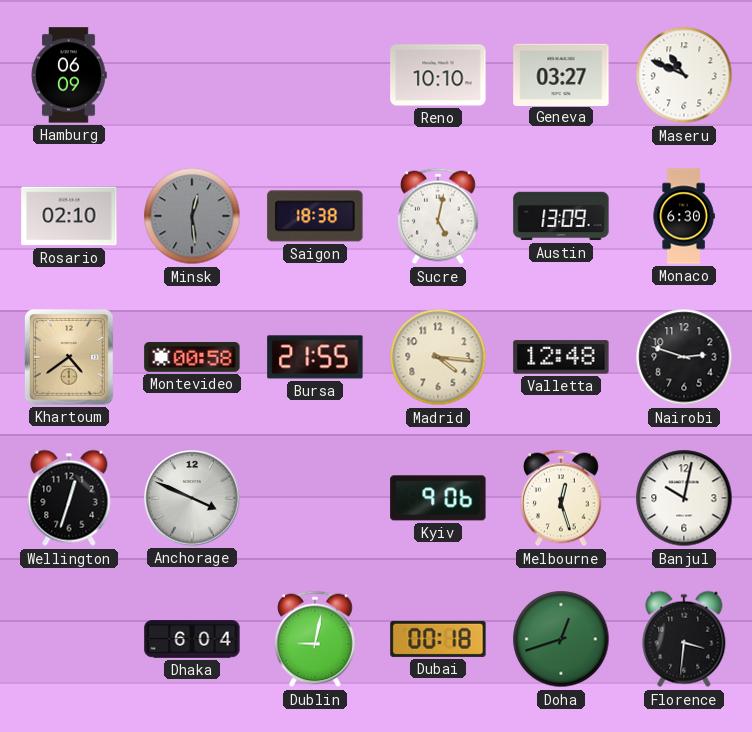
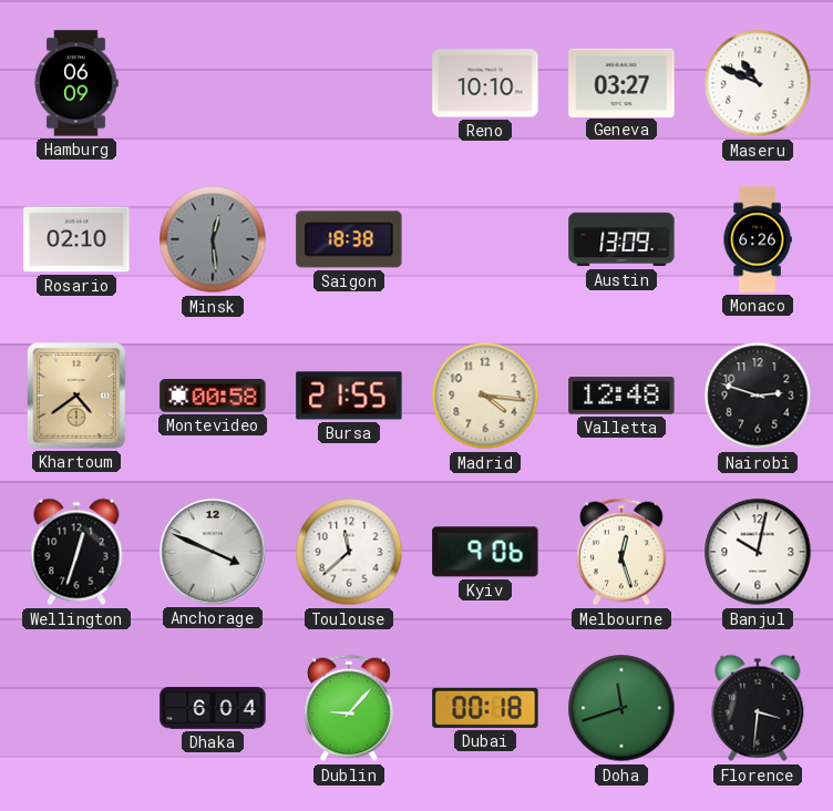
Sucre: 5:02 -> none
Monaco: 6:30 -> 6:26
Toulouse: none -> 11:38
Dublin: 9:02 -> 9:07
Doha: 12:42 -> 11:42
